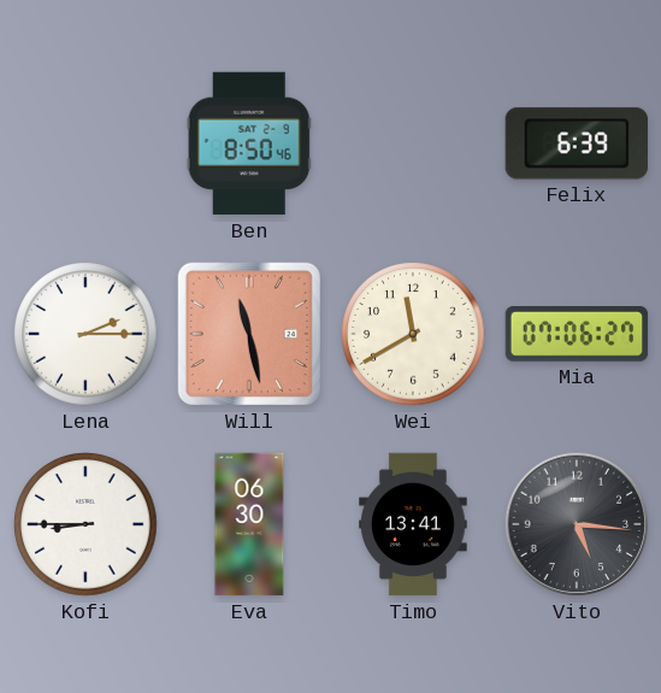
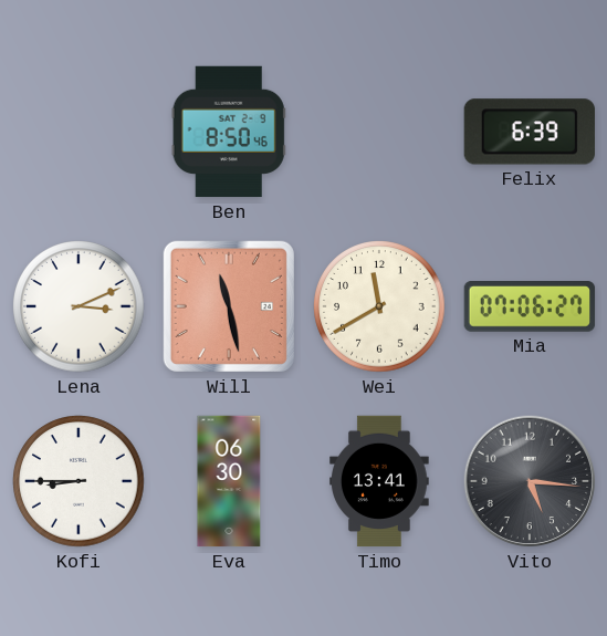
Lena: 2:15 -> 3:11
